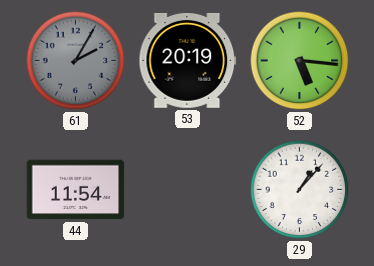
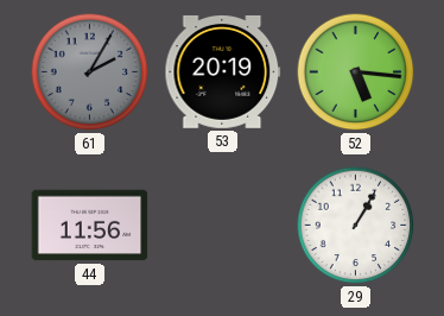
44: 11:54 -> 11:56
29: 1:07 -> 1:05
